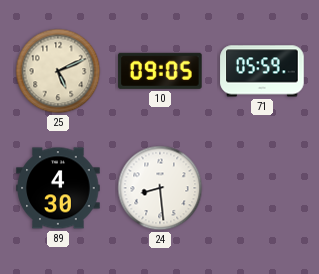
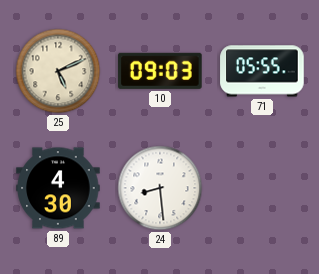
10: 09:05 -> 09:03
71: 05:59 -> 05:55
